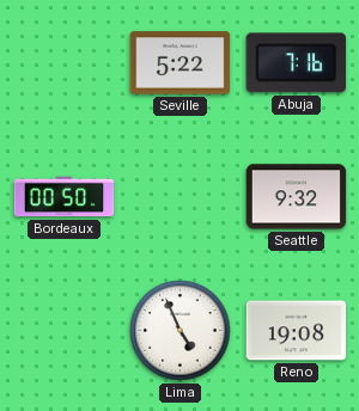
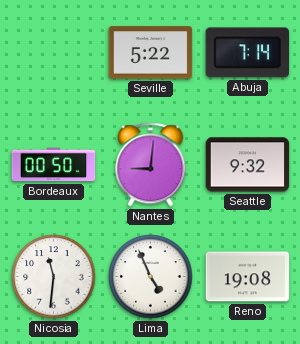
Abuja: 7:16 -> 7:14
Nantes: none -> 9:01
Nicosia: none -> 11:31
